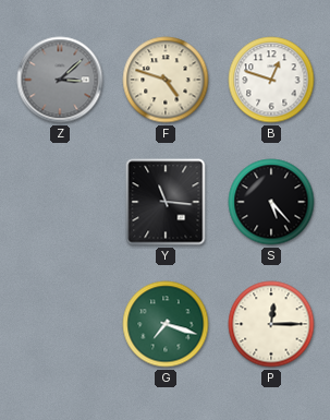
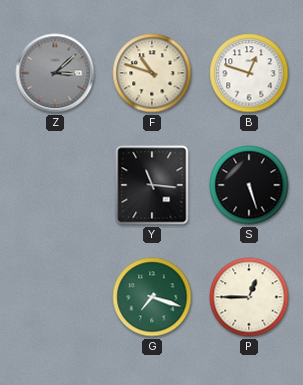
F: 4:48 -> 10:48
S: 5:23 -> 5:27
P: 12:15 -> 12:45
